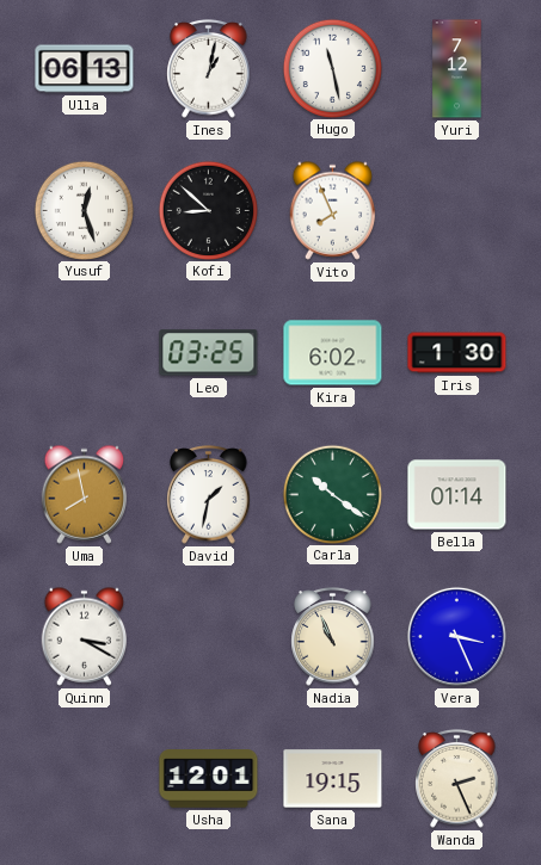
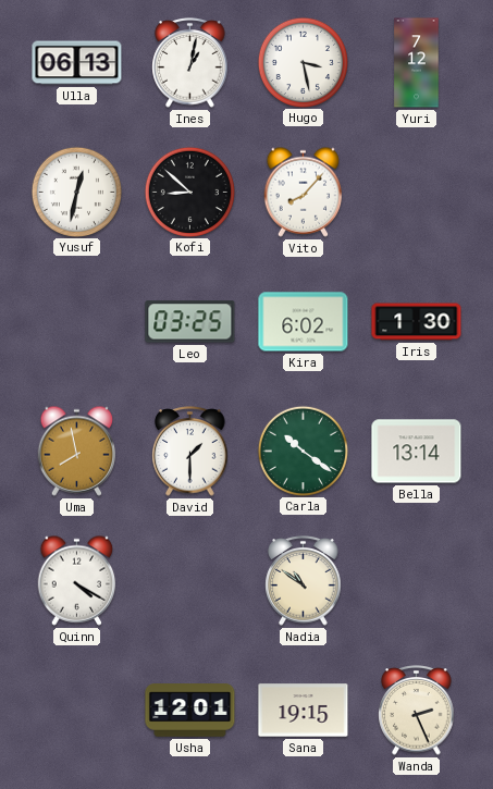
Hugo: 11:28 -> 3:28
Yusuf: 12:27 -> 12:32
Vito: 7:56 -> 8:07
David: 1:32 -> 1:30
Bella: 01:14 -> 13:14
Quinn: 3:20 -> 4:20
Nadia: 10:56 -> 10:51
Vera: 3:26 -> none
